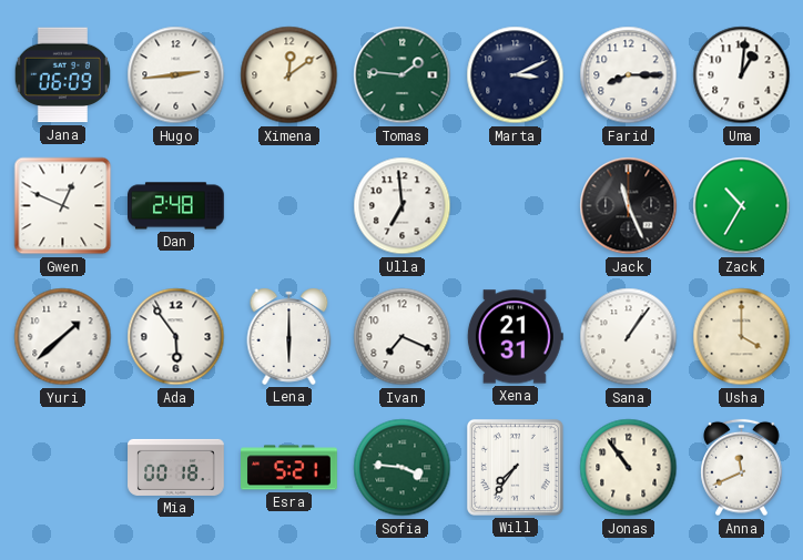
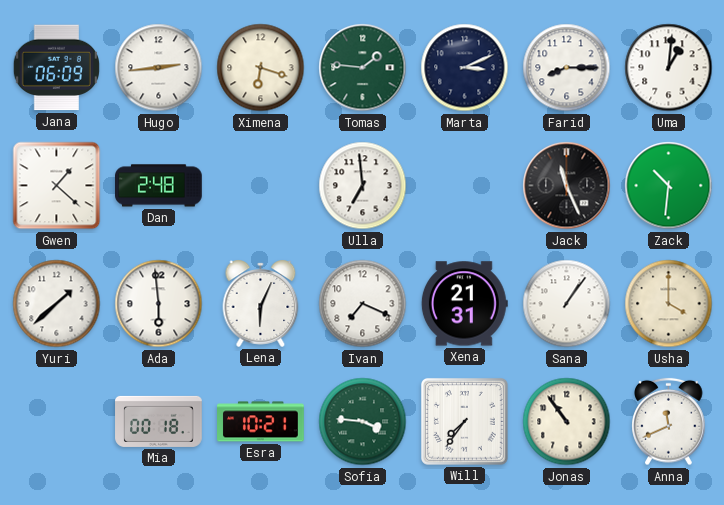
Ximena: 12:09 -> 6:18
Gwen: 12:49 -> 1:22
Zack: 10:35 -> 10:31
Ada: 5:54 -> 5:59
Lena: 6:00 -> 6:04
Esra: 5:21 -> 10:21
